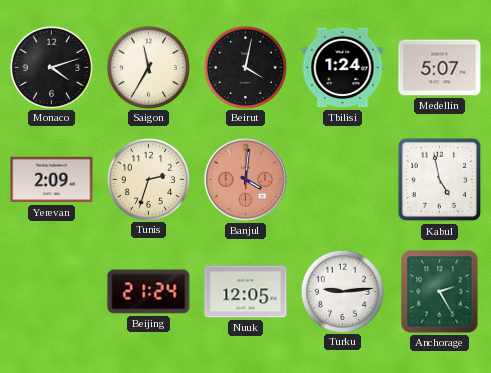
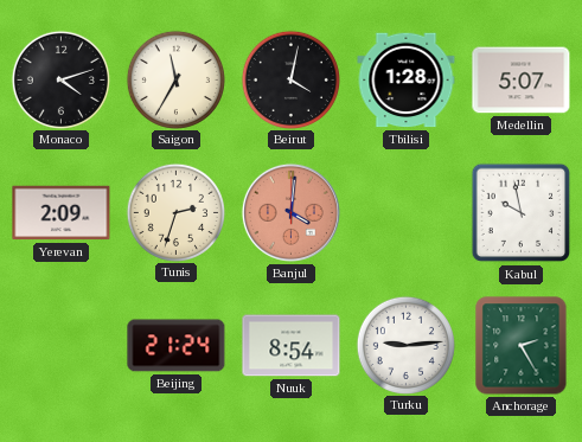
Tbilisi: 1:24 -> 1:28
Kabul: 4:58 -> 9:58
Nuuk: 12:05 -> 8:54
